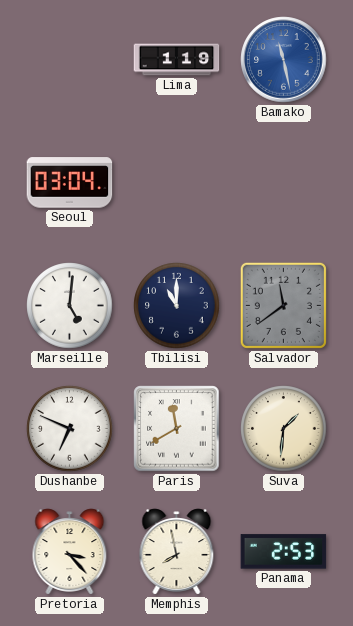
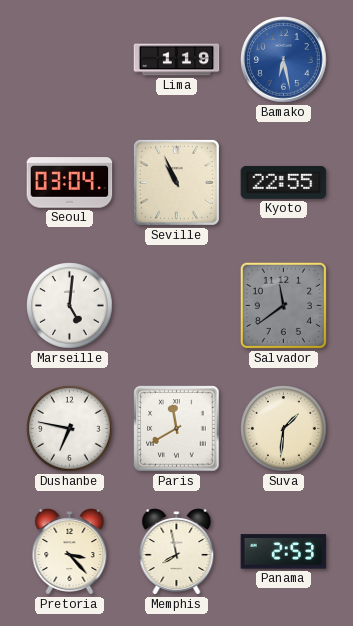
Bamako: 11:28 -> 6:28
Seville: none -> 10:56
Kyoto: none -> 22:55
Tbilisi: 11:00 -> none
Dushanbe: 6:49 -> 6:47
